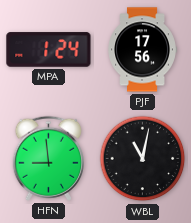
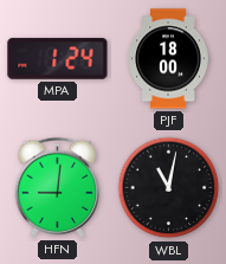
PJF: 17:56 -> 18:00
HFN: 8:59 -> 9:01
